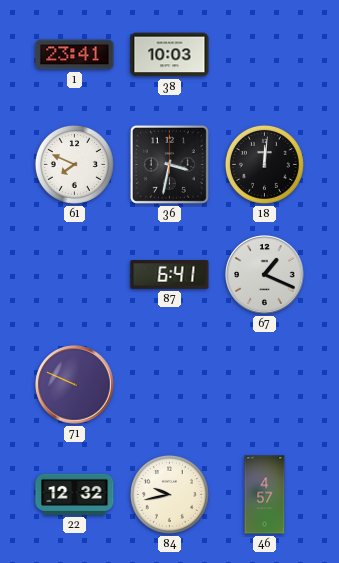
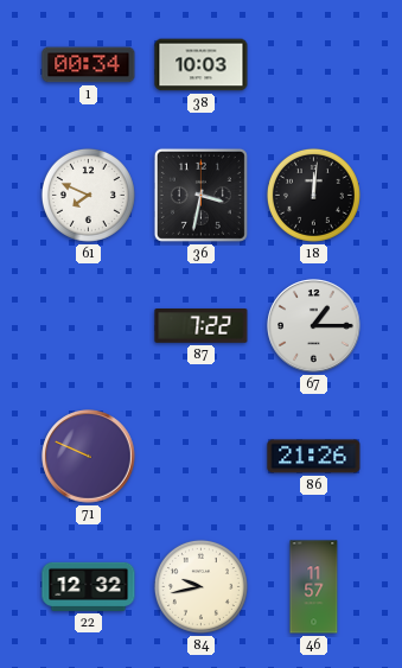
1: 23:41 -> 00:34
87: 6:41 -> 7:22
67: 1:19 -> 1:15
86: none -> 21:26
46: 4:57 -> 11:57
